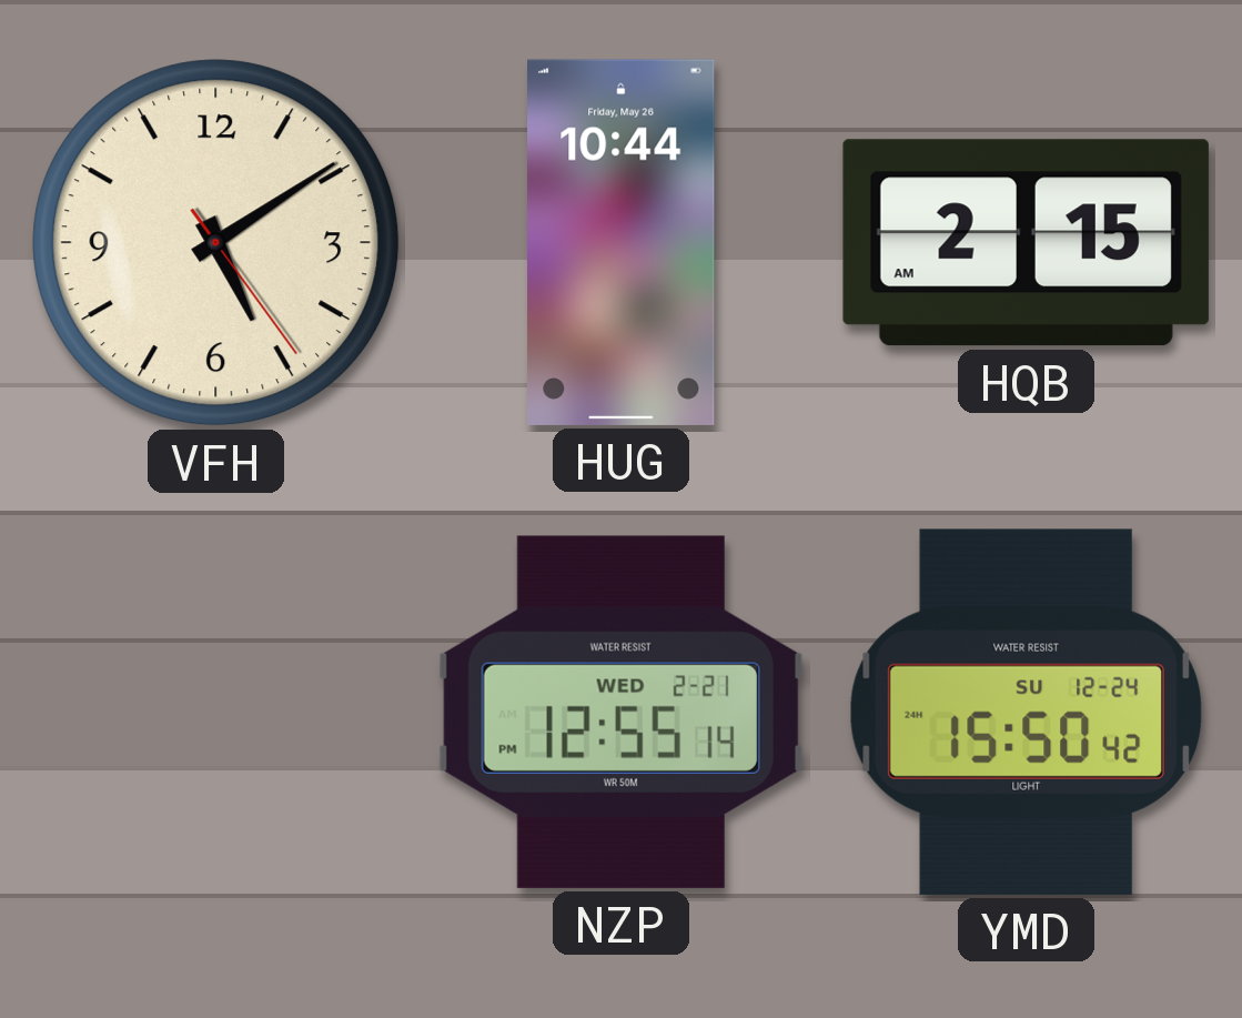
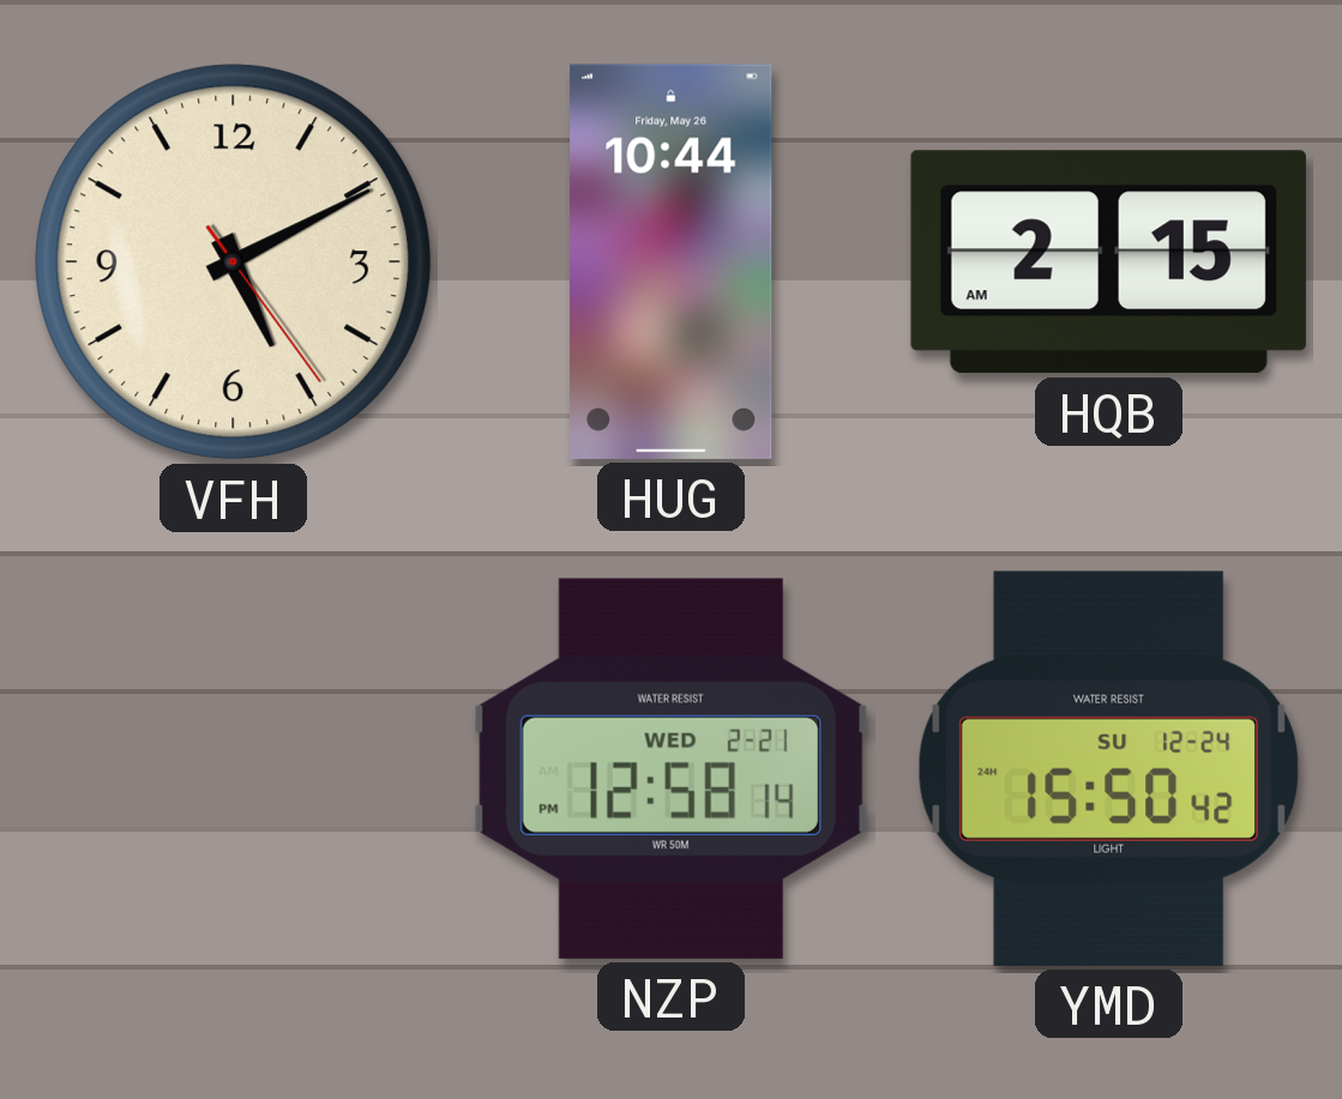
VFH: 5:09 -> 5:10
NZP: 12:55 -> 12:58
